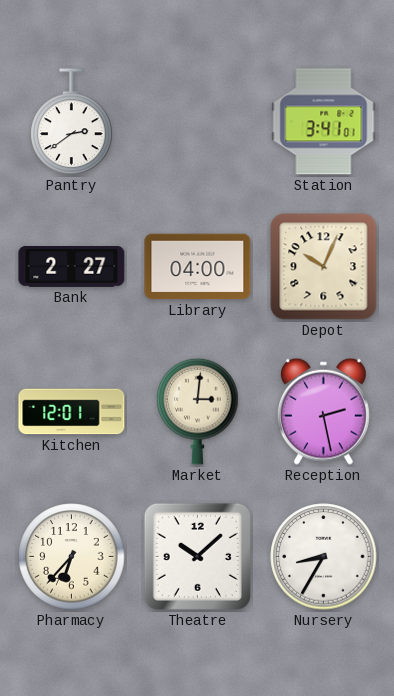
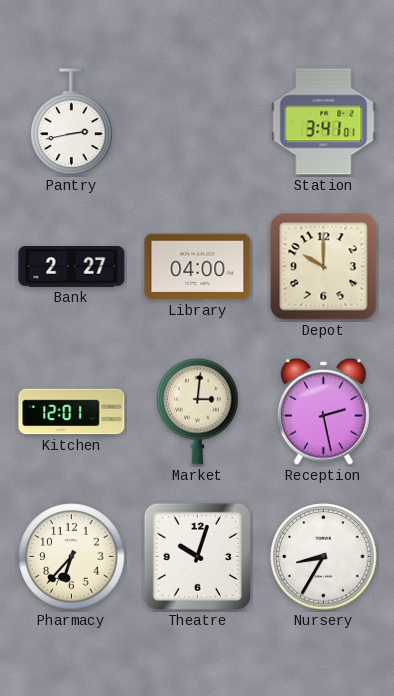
Pantry: 2:39 -> 2:43
Depot: 10:04 -> 10:00
Theatre: 10:08 -> 10:03
